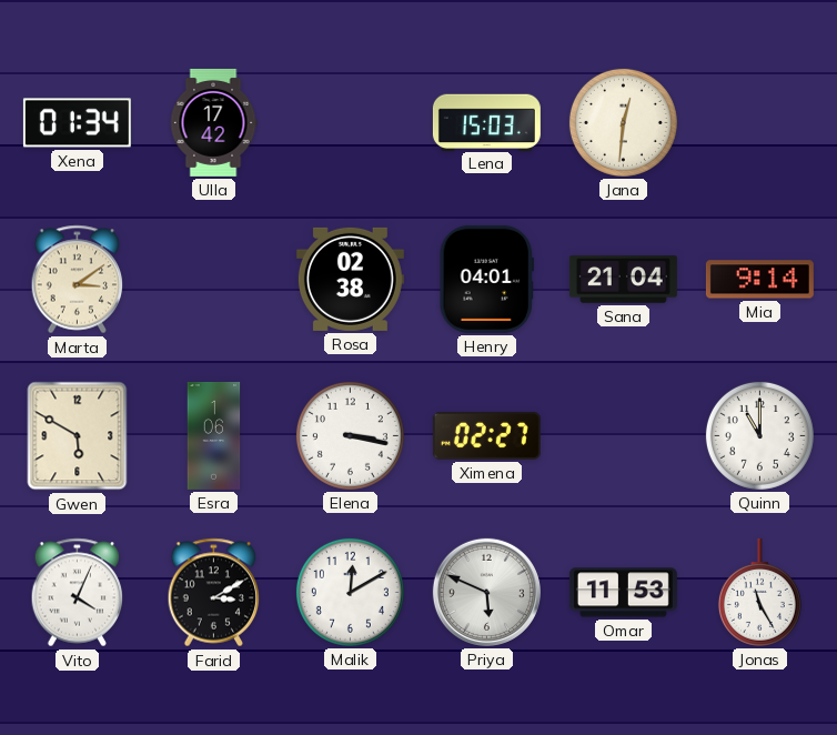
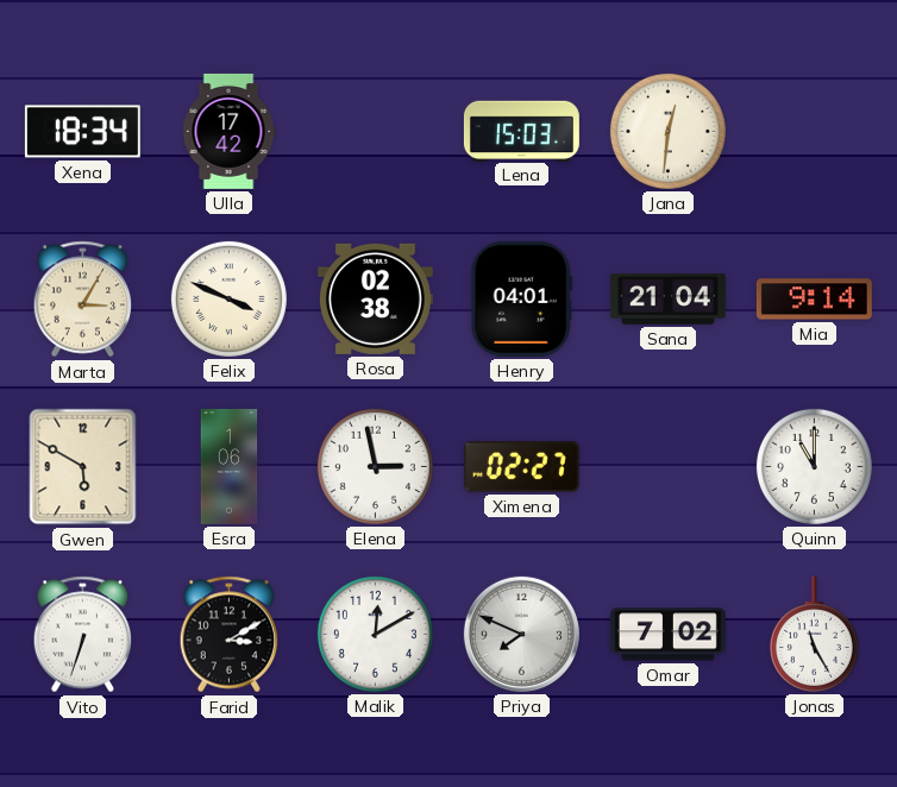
Xena: 01:34 -> 18:34
Marta: 3:09 -> 3:05
Felix: none -> 3:49
Elena: 3:17 -> 2:58
Vito: 4:04 -> 6:33
Priya: 5:49 -> 7:49
Omar: 11:53 -> 7:02
